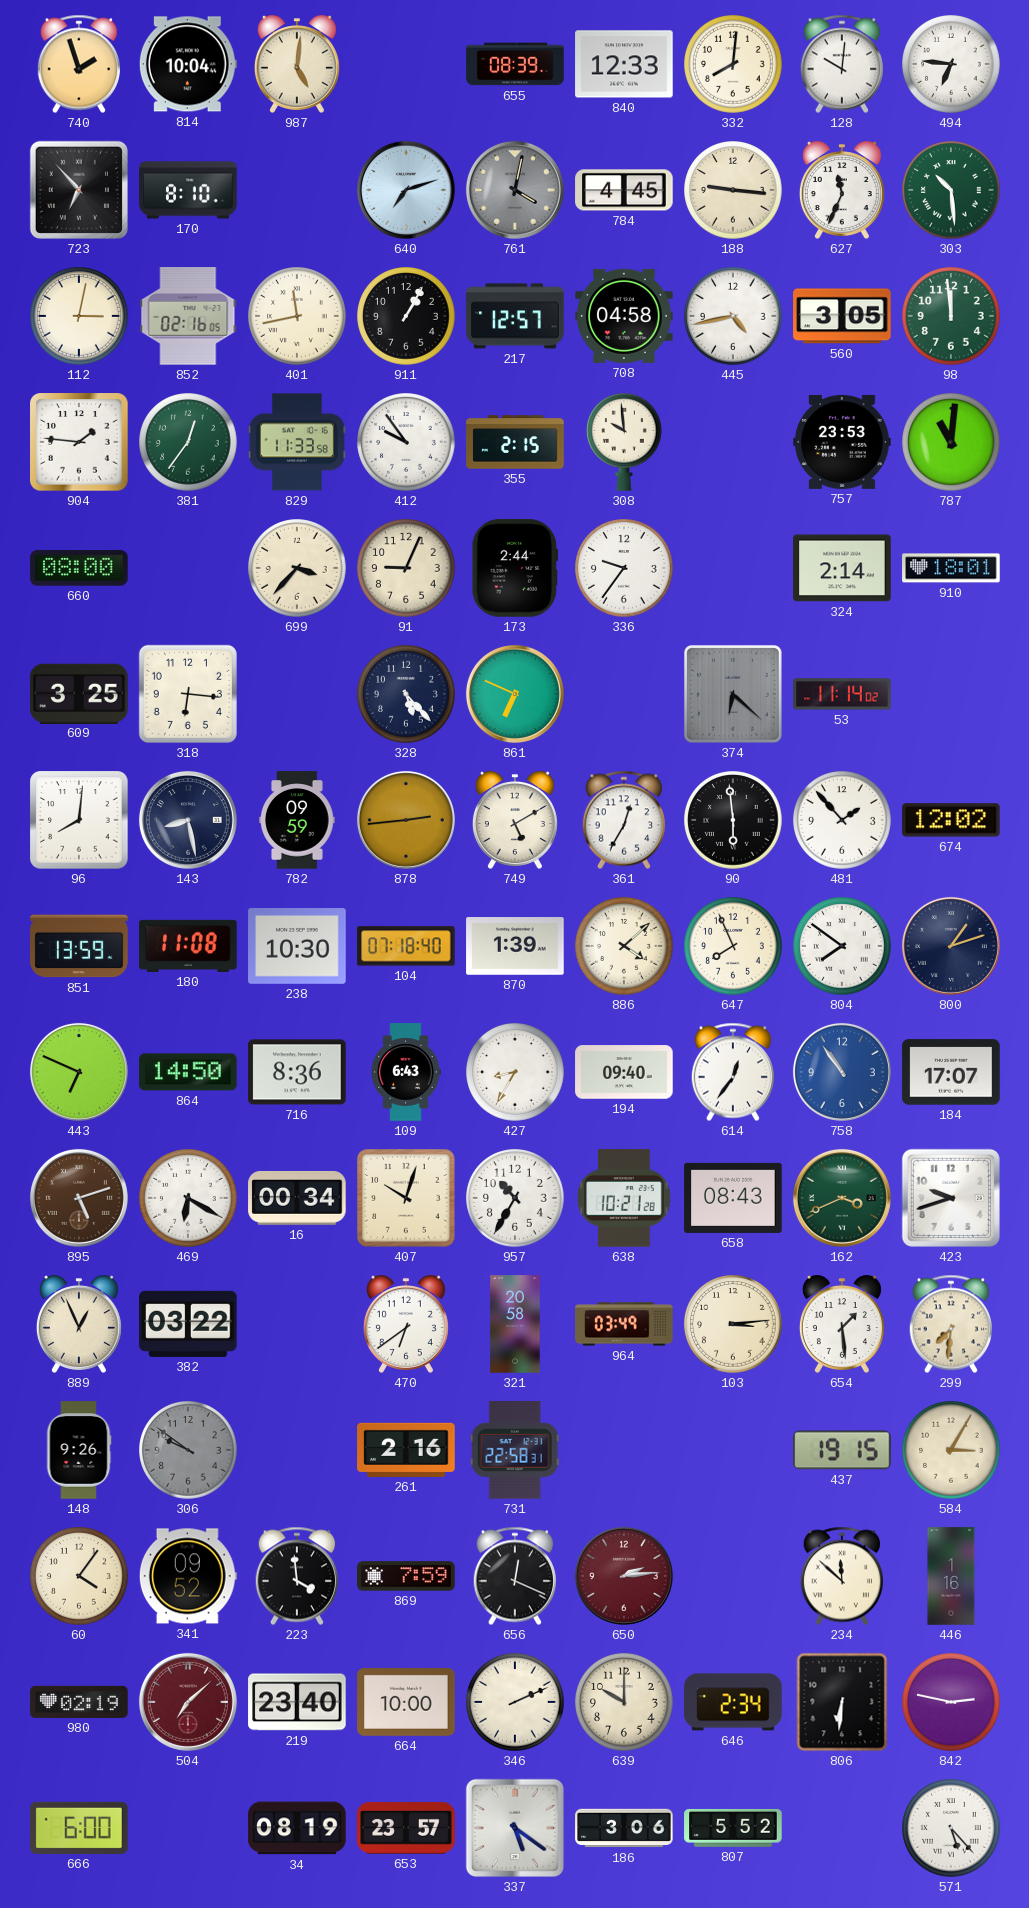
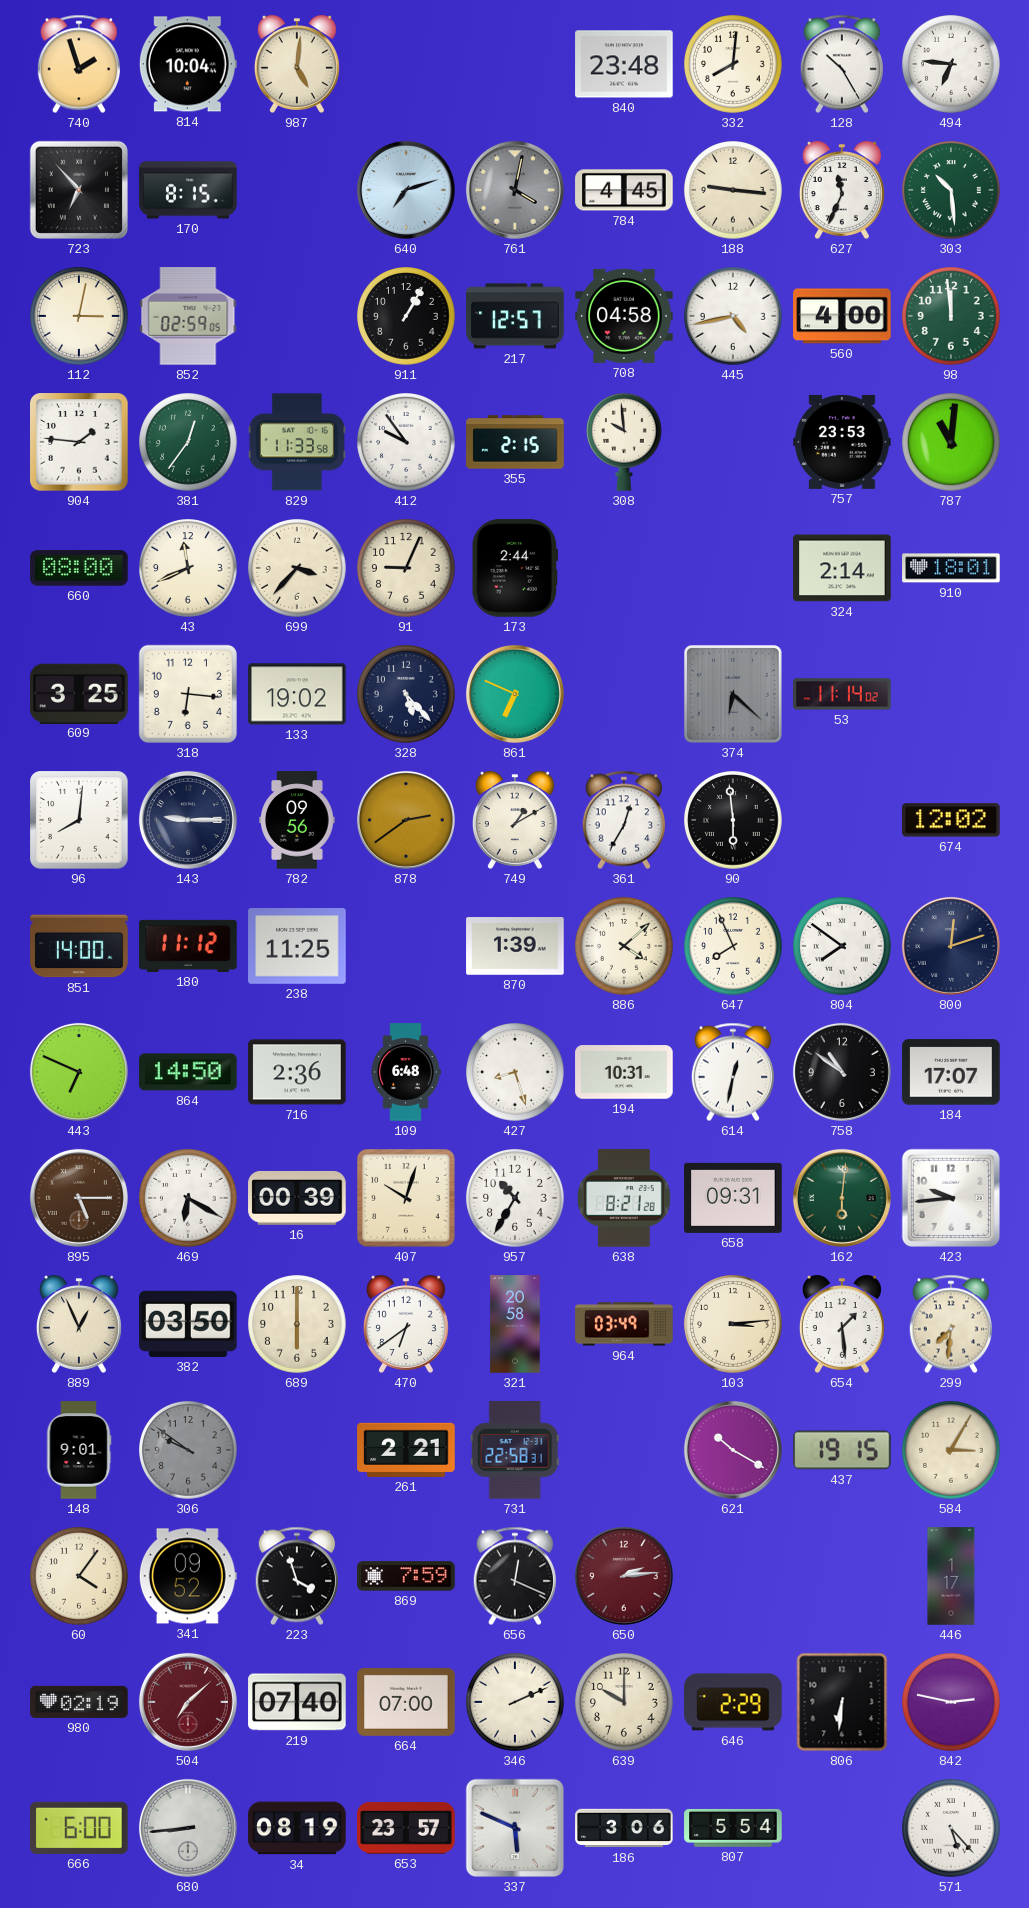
655: 08:39 -> none
840: 12:33 -> 23:48
128: 10:01 -> 10:25
170: 8:10 -> 8:15
852: 02:16 -> 02:59
401: 11:43 -> none
560: 3:05 -> 4:00
43: none -> 11:41
336: 9:36 -> none
133: none -> 19:02
143: 8:28 -> 9:15
782: 09:59 -> 09:56
878: 2:44 -> 2:39
749: 5:10 -> 1:10
481: 1:53 -> none
851: 13:59 -> 14:00
180: 11:08 -> 11:12
238: 10:30 -> 11:25
104: 07:18 -> none
800: 1:12 -> 12:12
716: 8:36 -> 2:36
109: 6:43 -> 6:48
427: 8:35 -> 8:27
194: 09:40 -> 10:31
614: 12:36 -> 12:32
758: 10:54 -> 10:51
758 dial: blue -> black
895: 5:12 -> 5:15
16: 00:34 -> 00:39
638: 10:21 -> 8:21
658: 08:43 -> 09:31
162: 3:41 -> 6:01
423: 9:42 -> 9:44
382: 03:22 -> 03:50
689: none -> 6:00
148: 9:26 -> 9:01
261: 2:16 -> 2:21
621: none -> 10:20
223: 3:59 -> 3:57
234: 11:52 -> none
446: 1:16 -> 1:17
219: 23:40 -> 07:40
664: 10:00 -> 07:00
646: 2:34 -> 2:29
680: none -> 8:44
337: 5:21 -> 5:49
807: 5:52 -> 5:54
